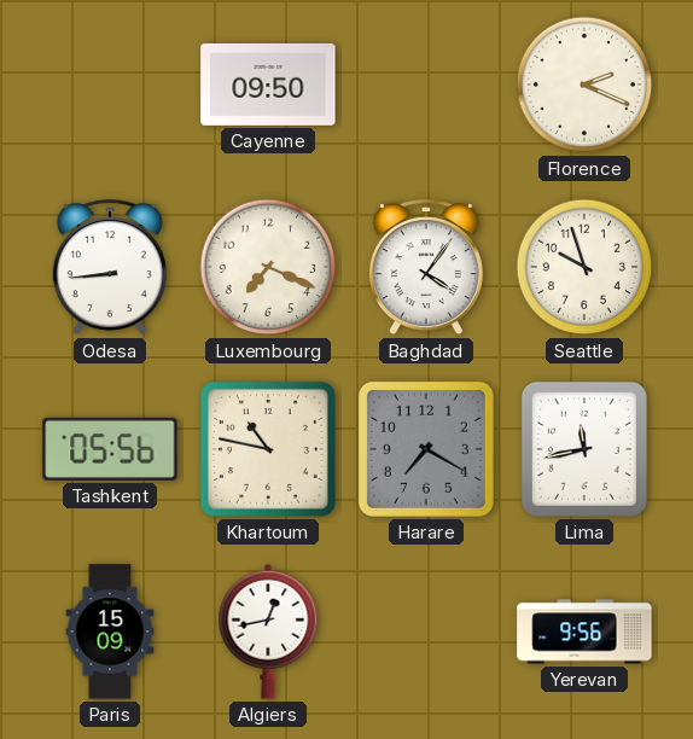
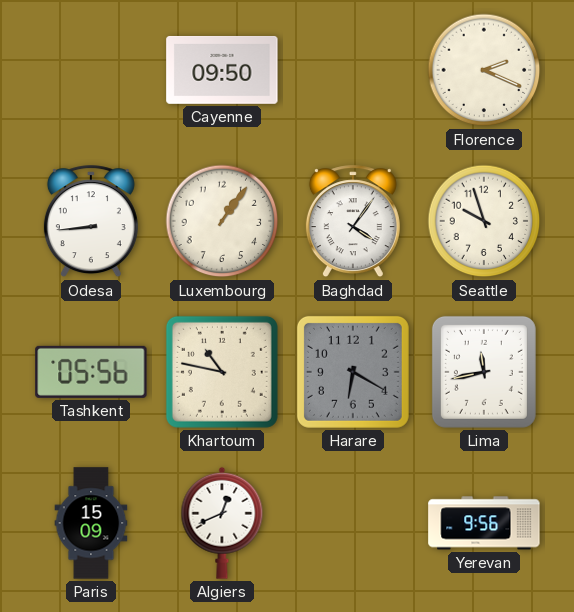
Luxembourg: 7:19 -> 1:06
Harare: 7:20 -> 6:20
Algiers: 12:43 -> 12:41
